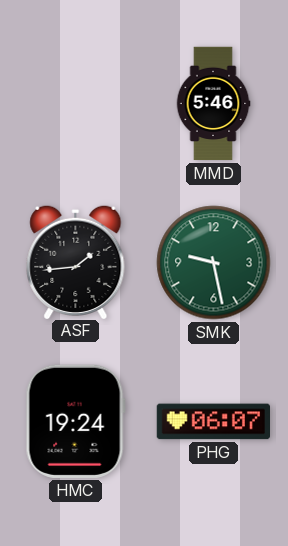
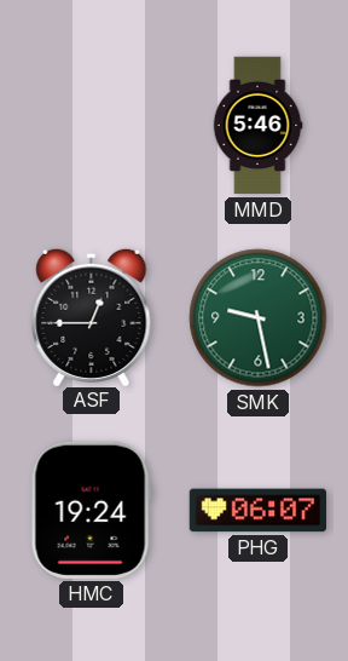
ASF: 1:44 -> 12:45
